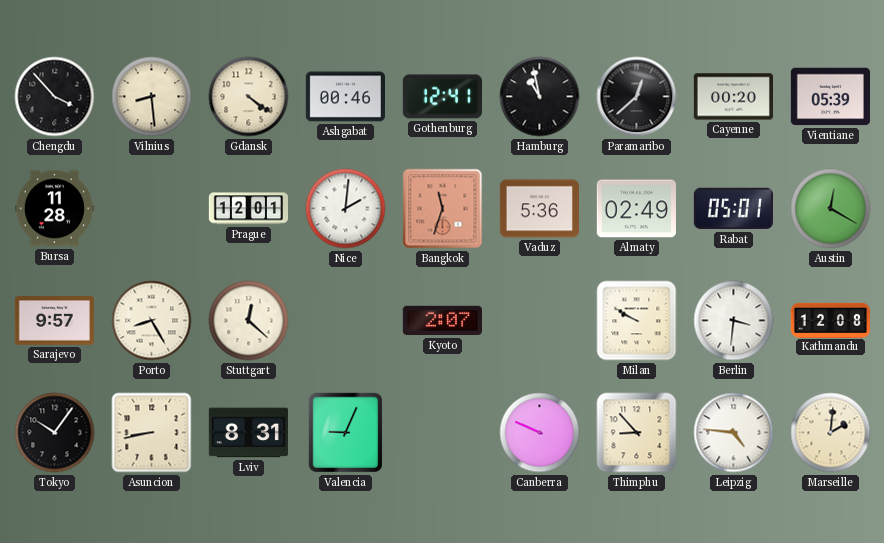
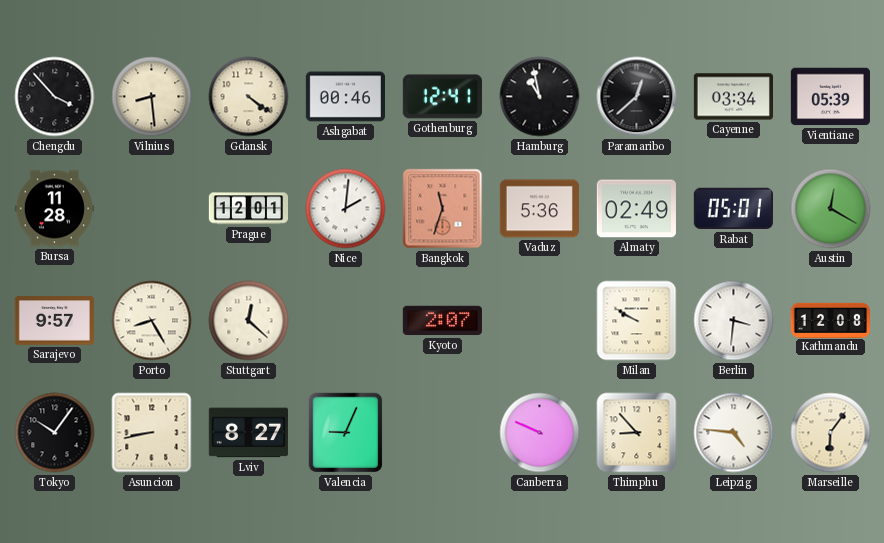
Cayenne: 00:20 -> 03:34
Lviv: 8:31 -> 8:27
Marseille: 2:01 -> 6:06
